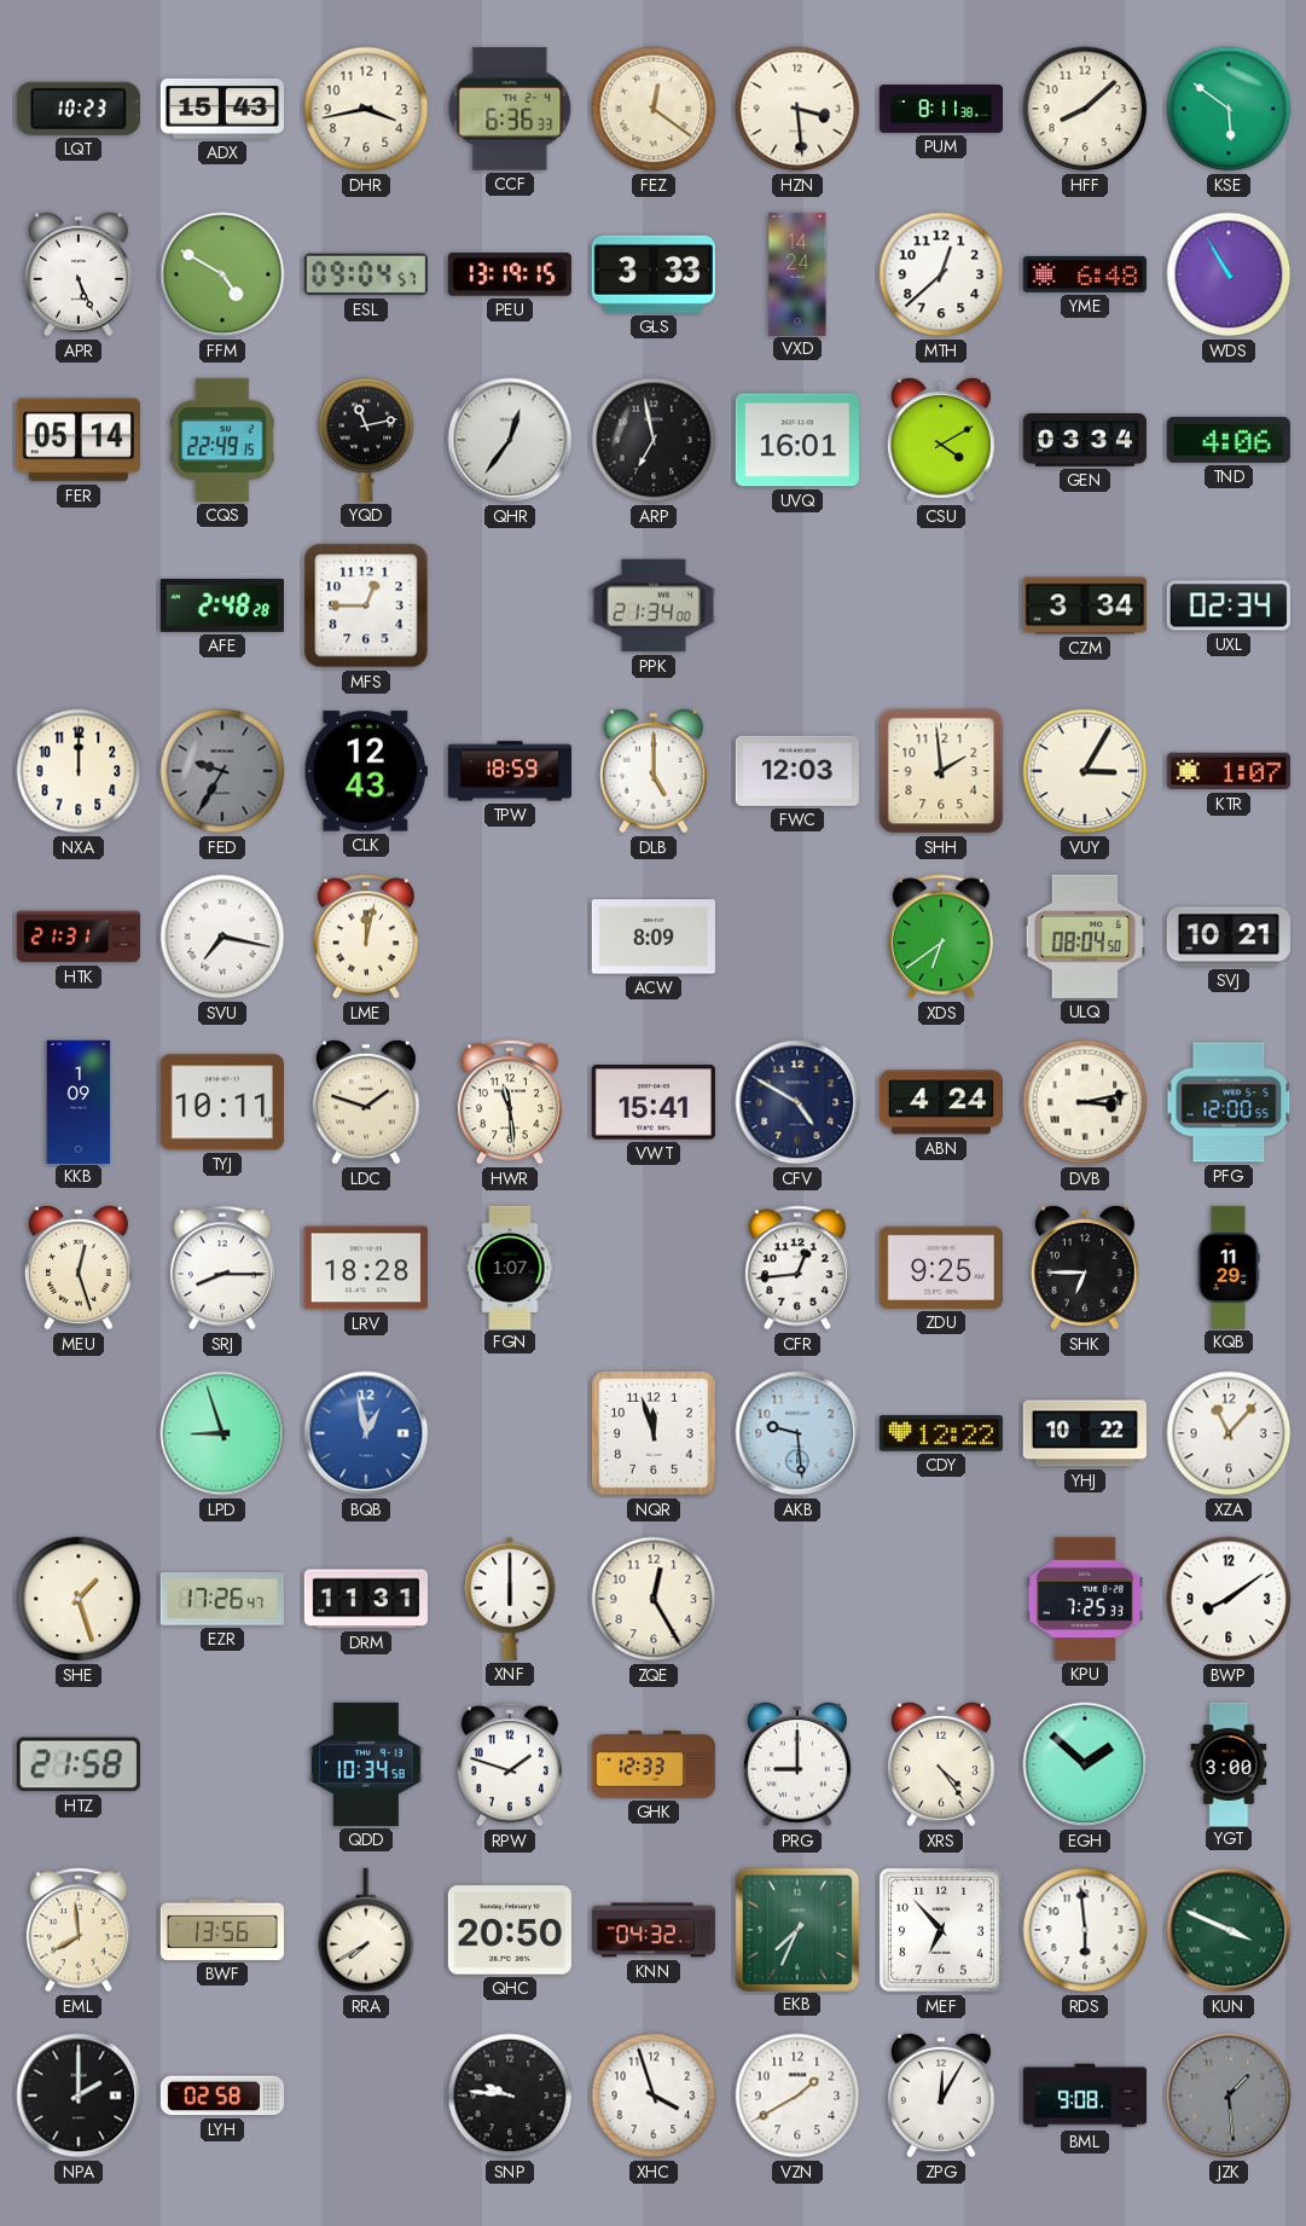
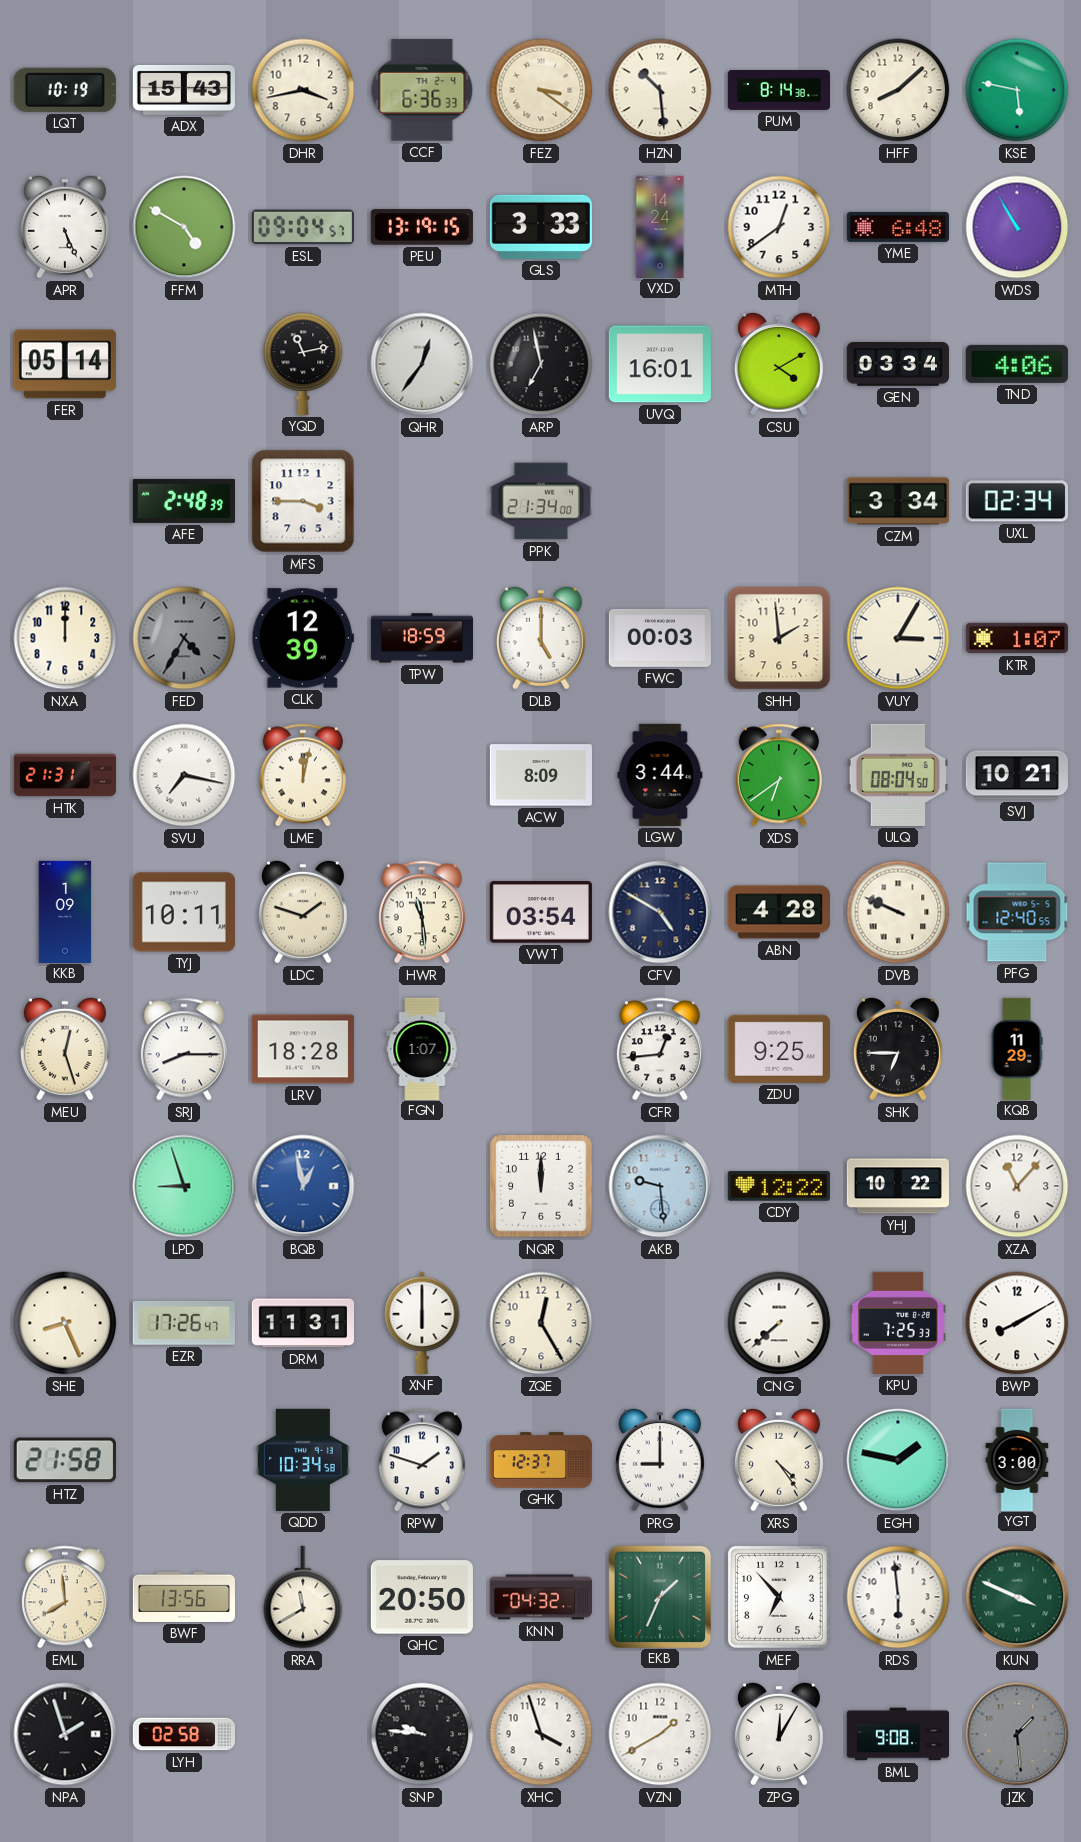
LQT: 10:23 -> 10:19
FEZ: 12:21 -> 3:21
HZN: 3:29 -> 10:29
PUM: 8:11 -> 8:14
KSE: 5:51 -> 5:47
MTH: 12:38 -> 12:39
CQS: 22:49 -> none
AFE: 2:48:28 -> 2:48:39
MFS: 12:45 -> 3:45
FED: 9:35 -> 4:35
CLK: 12:43 -> 12:39
FWC: 12:03 -> 00:03
LGW: none -> 3:44
VWT: 15:41 -> 03:54
ABN: 4:24 -> 4:28
DVB: 3:13 -> 9:49
PFG: 12:00 -> 12:40
NQR: 11:57 -> 12:00
SHE: 1:27 -> 8:26
CNG: none -> 7:38
BWP: 8:09 -> 8:10
GHK: 12:33 -> 12:37
EGH: 1:52 -> 1:47
RRA: 7:40 -> 11:40
EKB: 7:34 -> 1:34
NPA: 2:00 -> 1:57
